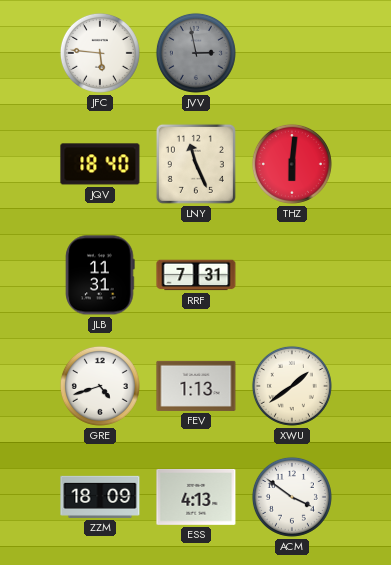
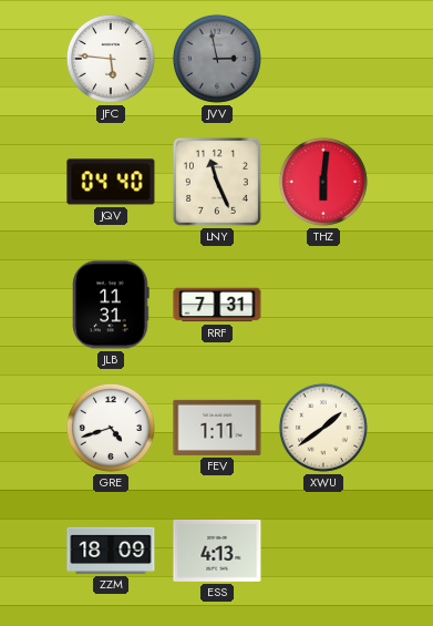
JQV: 18:40 -> 04:40
FEV: 1:13 -> 1:11
ACM: 3:51 -> none
